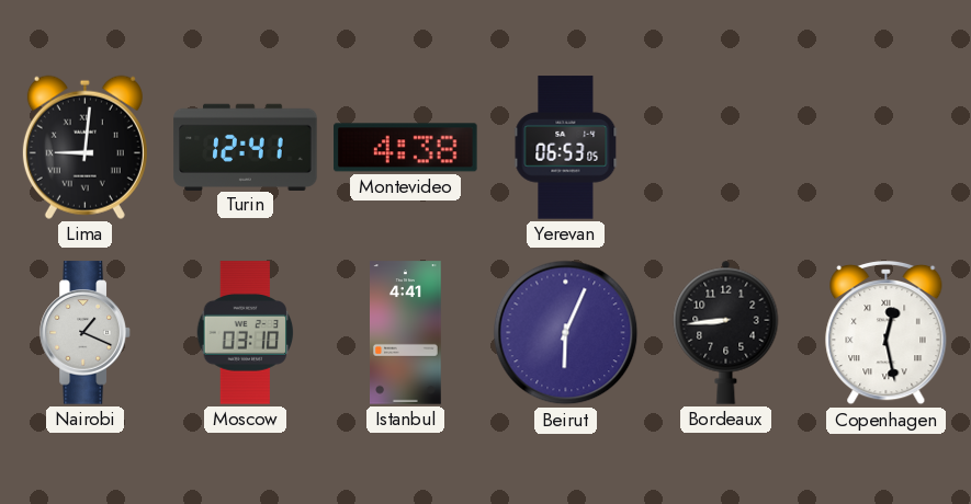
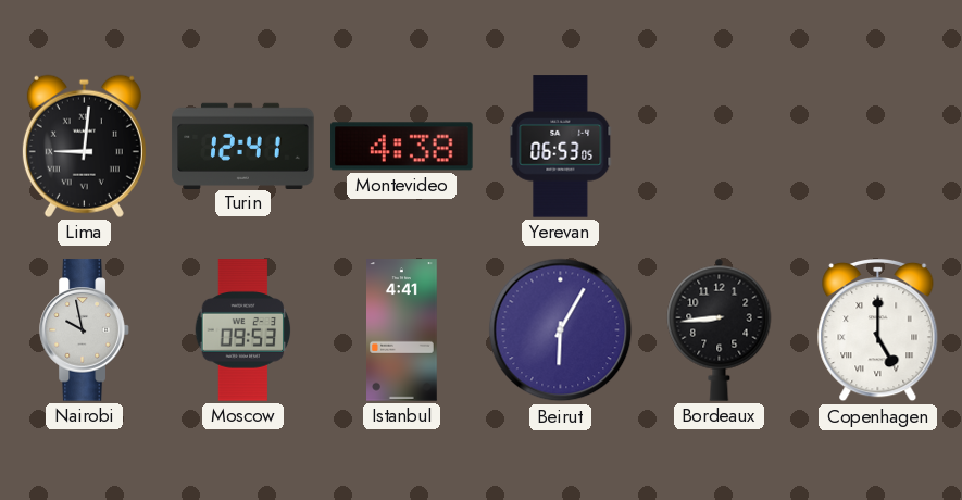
Nairobi: 1:19 -> 9:58
Moscow: 03:10 -> 09:53
Beirut: 6:04 -> 6:05
Copenhagen: 12:28 -> 5:00
